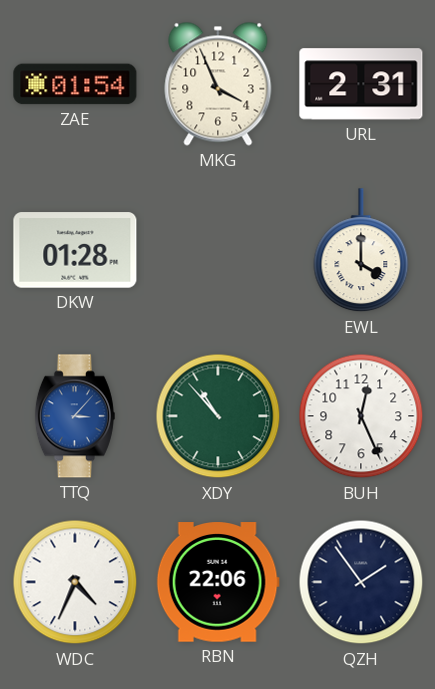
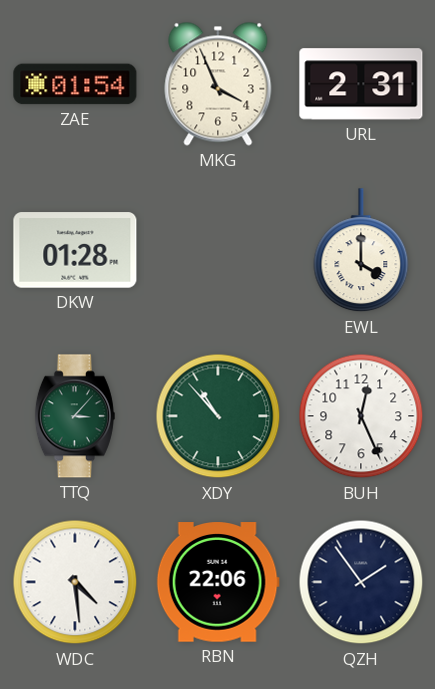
TTQ dial: blue -> green
WDC: 4:34 -> 4:29
